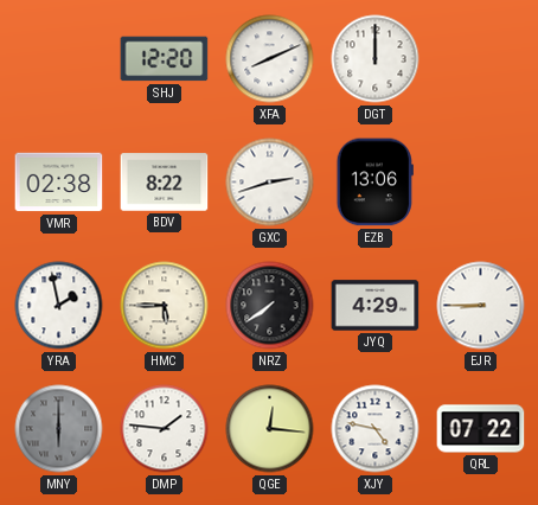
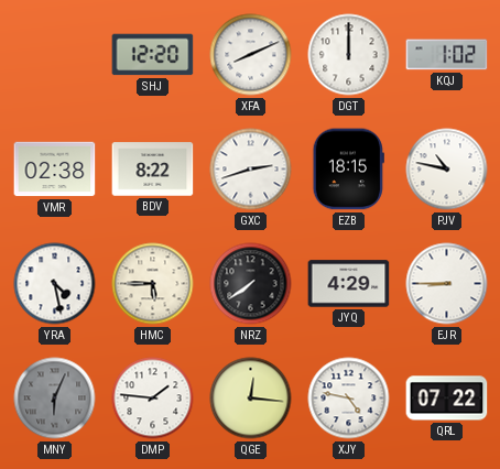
KQJ: none -> 1:02
EZB: 13:06 -> 18:15
PJV: none -> 10:47
YRA: 1:58 -> 4:28
MNY: 6:00 -> 6:04
